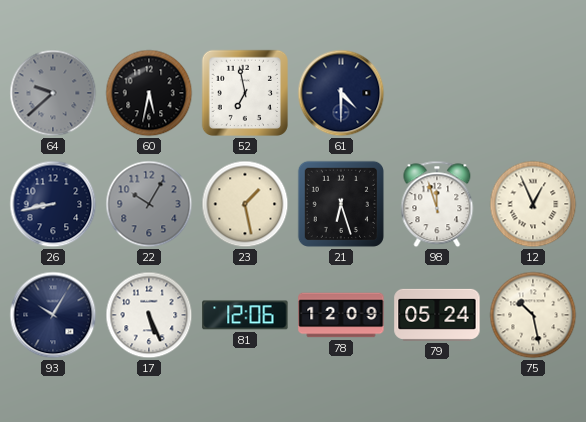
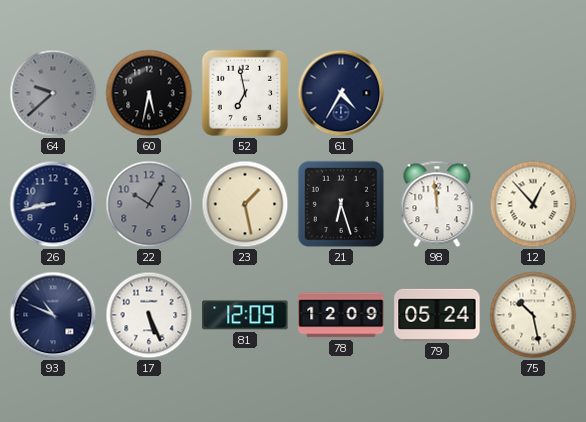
61: 4:30 -> 4:35
98: 11:57 -> 11:59
12: 12:56 -> 12:53
93: 10:05 -> 10:49
81: 12:06 -> 12:09
